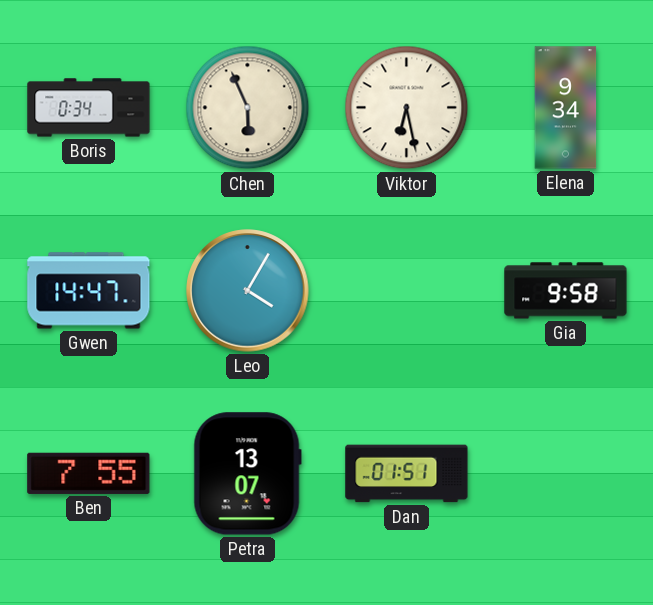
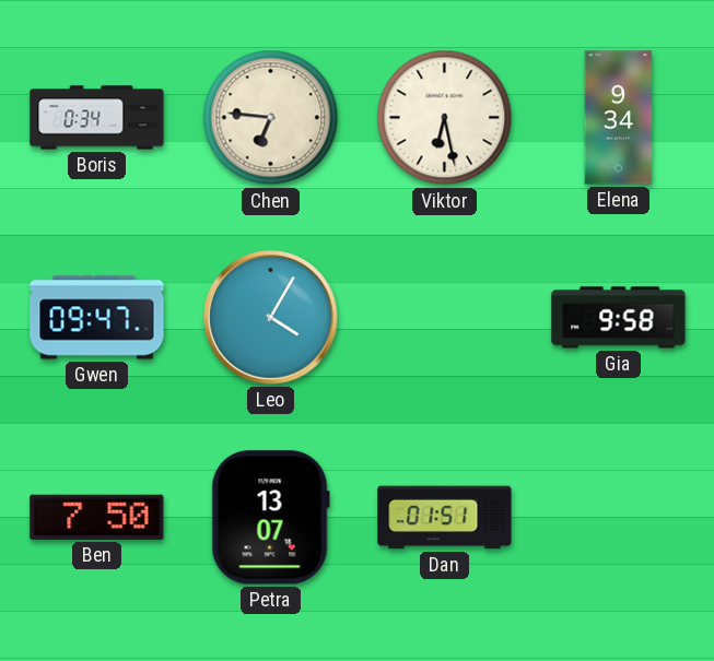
Chen: 5:56 -> 6:46
Gwen: 14:47 -> 09:47
Ben: 7:55 -> 7:50
